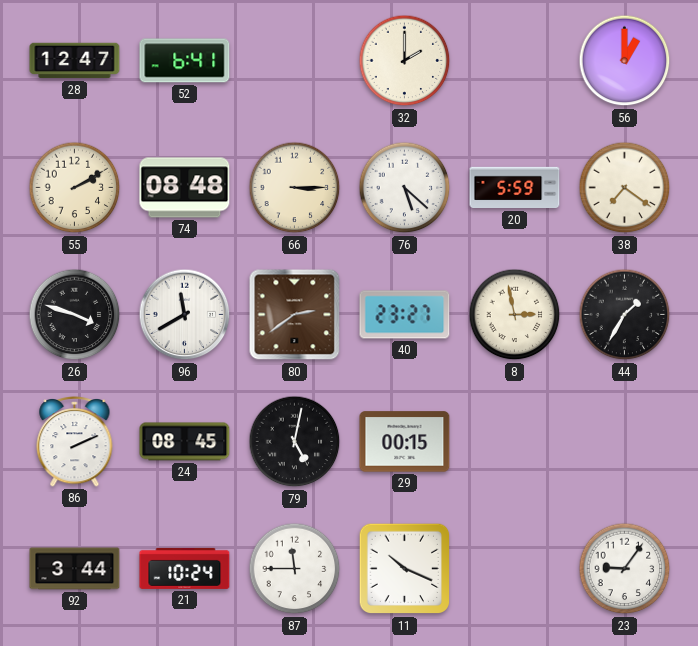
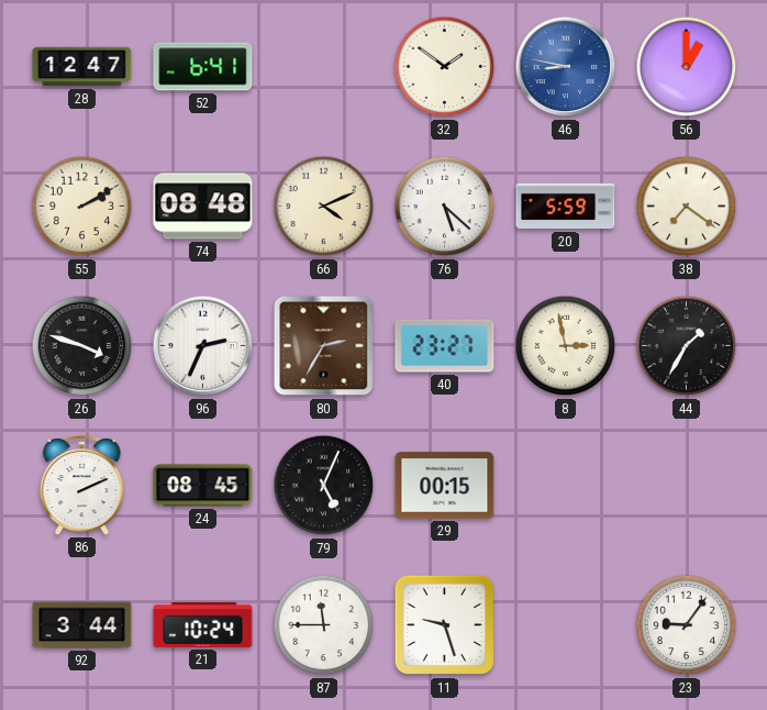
32: 2:00 -> 1:51
46: none -> 8:47
66: 3:15 -> 4:11
96: 11:40 -> 2:34
80: 2:39 -> 2:35
79: 5:02 -> 5:04
11: 10:19 -> 9:27
